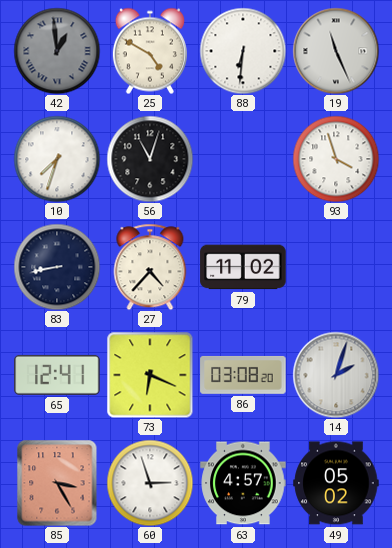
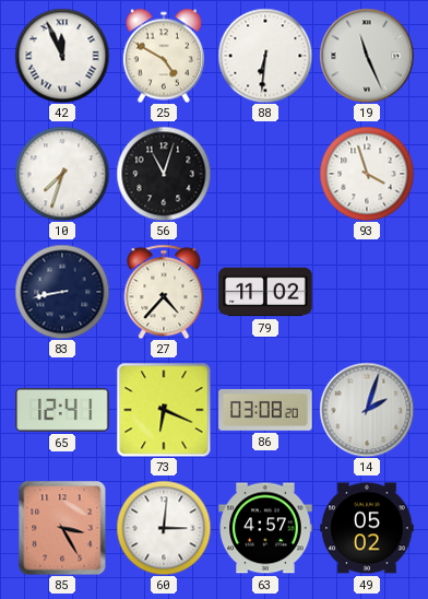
42: 12:59 -> 11:56
42 dial: grey -> white
60: 2:57 -> 3:01
